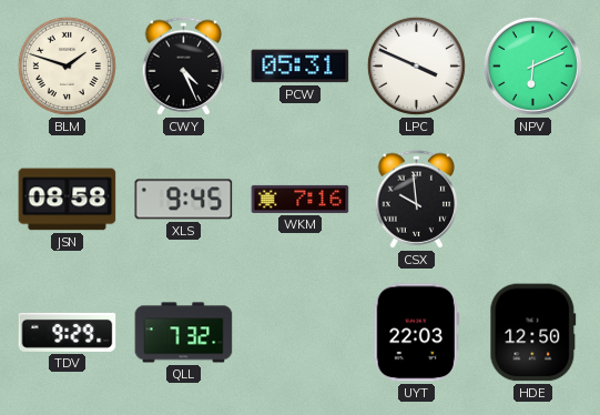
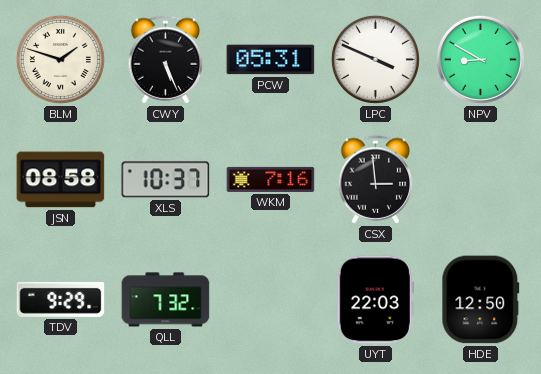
CWY: 4:26 -> 5:26
NPV: 6:11 -> 8:50
XLS: 9:45 -> 10:37
CSX: 9:59 -> 2:59
